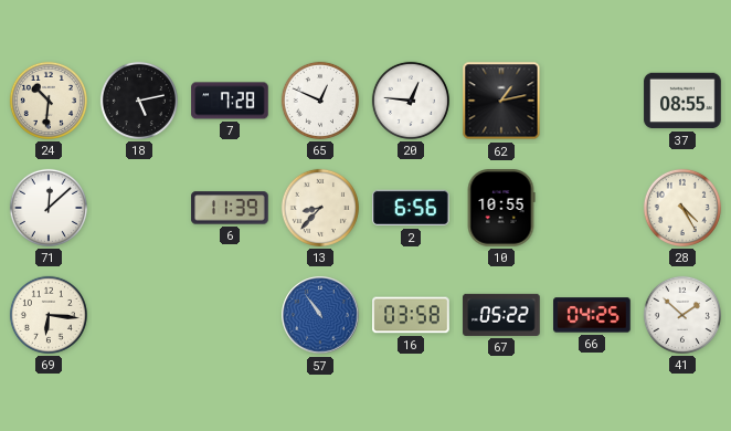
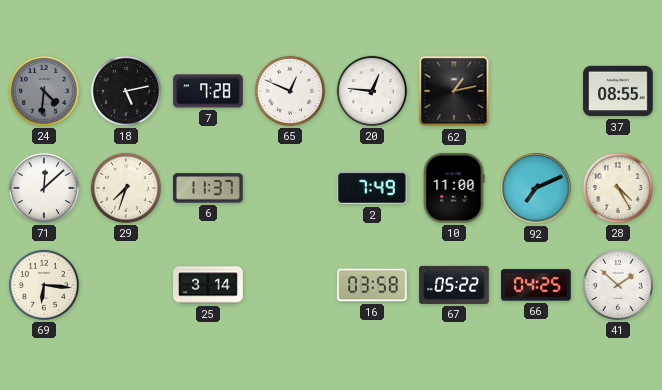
24: 10:31 -> 4:31
24 dial: cream -> grey
29: none -> 7:33
6: 11:39 -> 11:37
13: 8:37 -> none
2: 6:56 -> 7:49
10: 10:55 -> 11:00
92: none -> 7:11
25: none -> 3:14
57: 10:54 -> none
